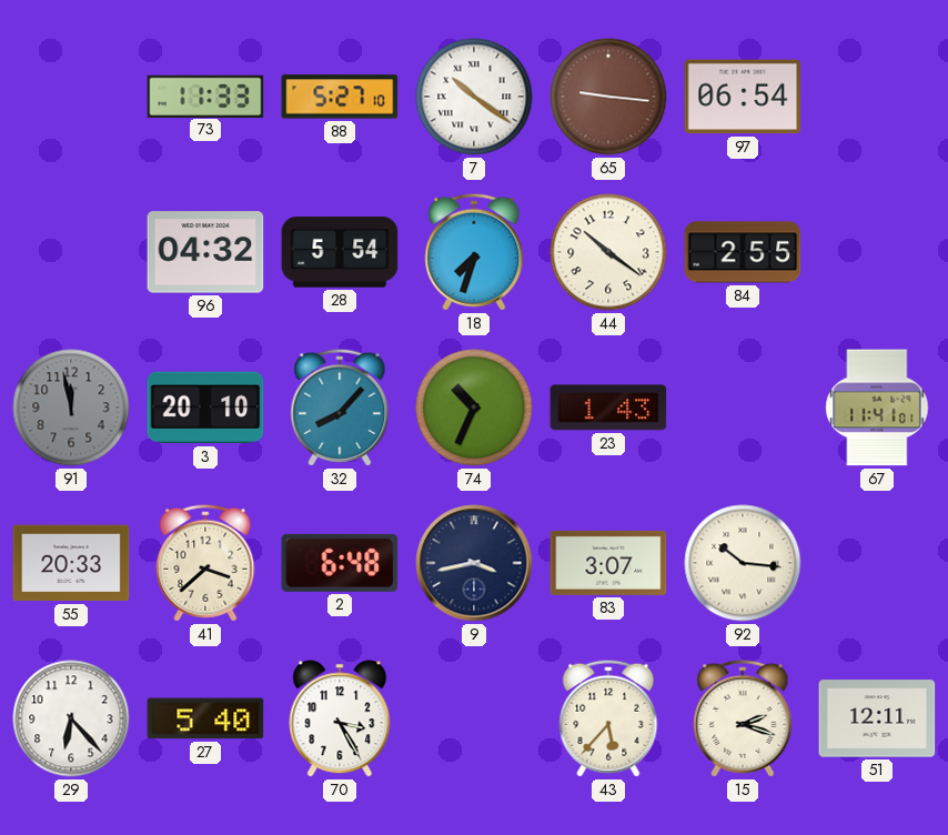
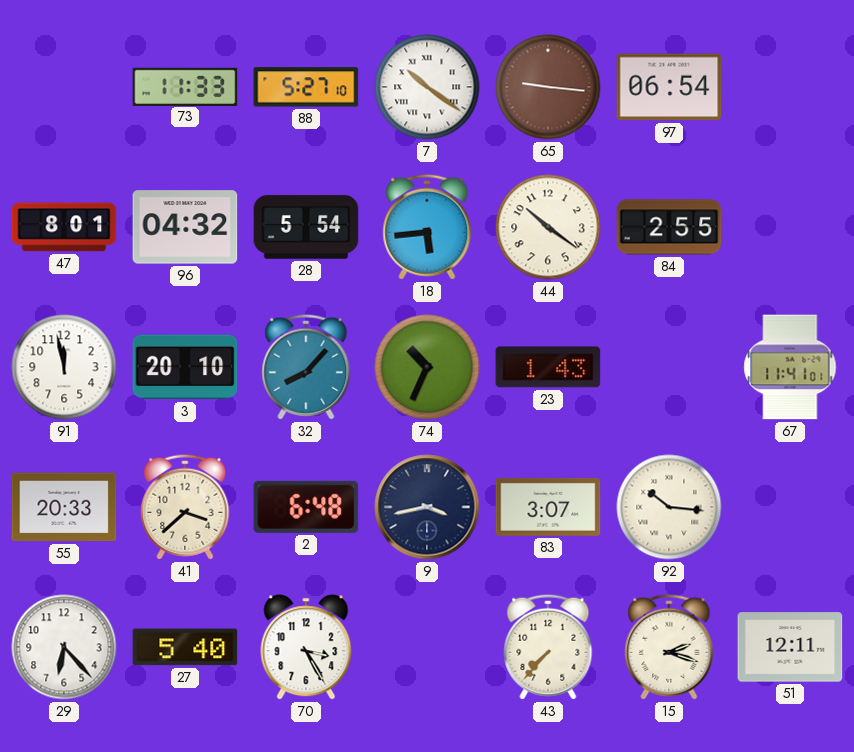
47: none -> 8:01
18: 7:33 -> 5:44
91 dial: grey -> white
43: 5:37 -> 7:37
